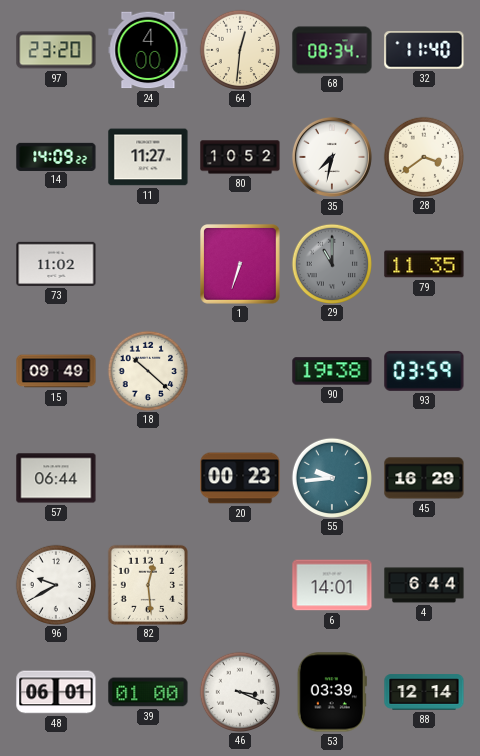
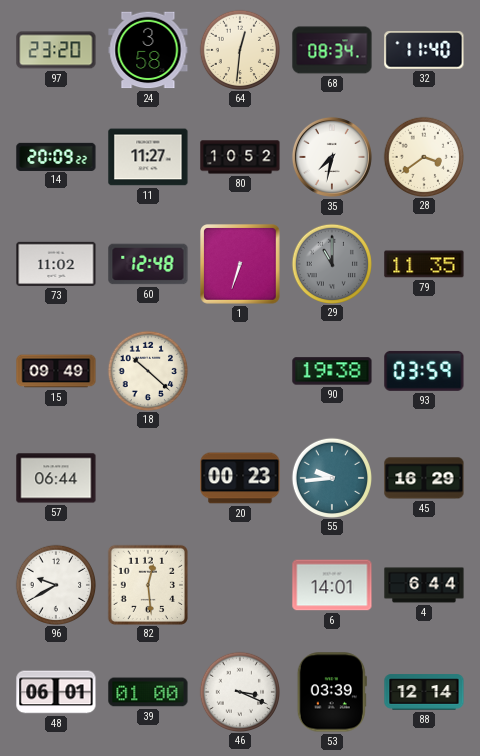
24: 4:00 -> 3:58
14: 14:09 -> 20:09
60: none -> 12:48
